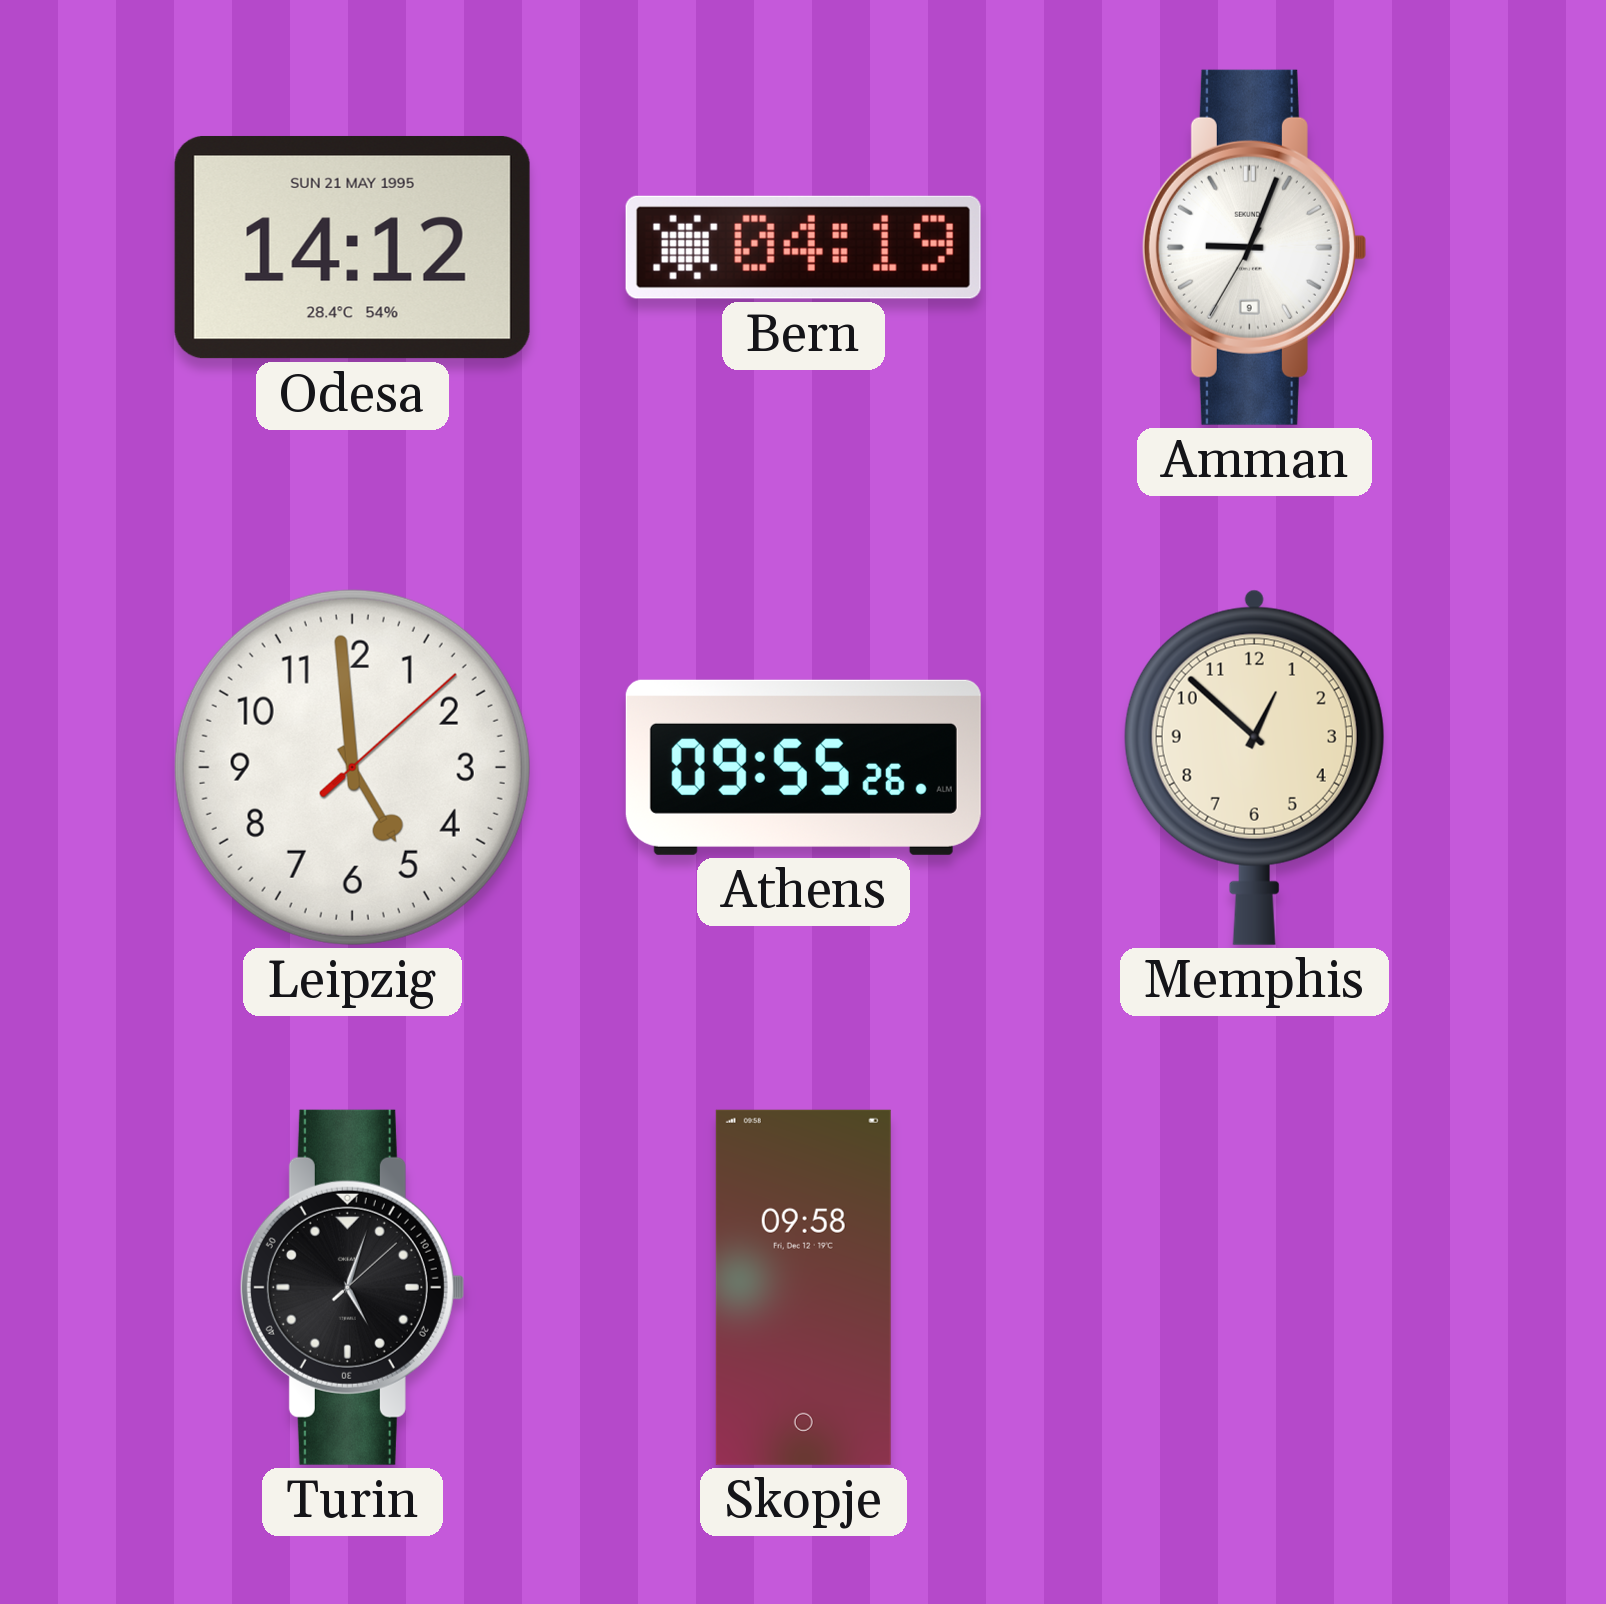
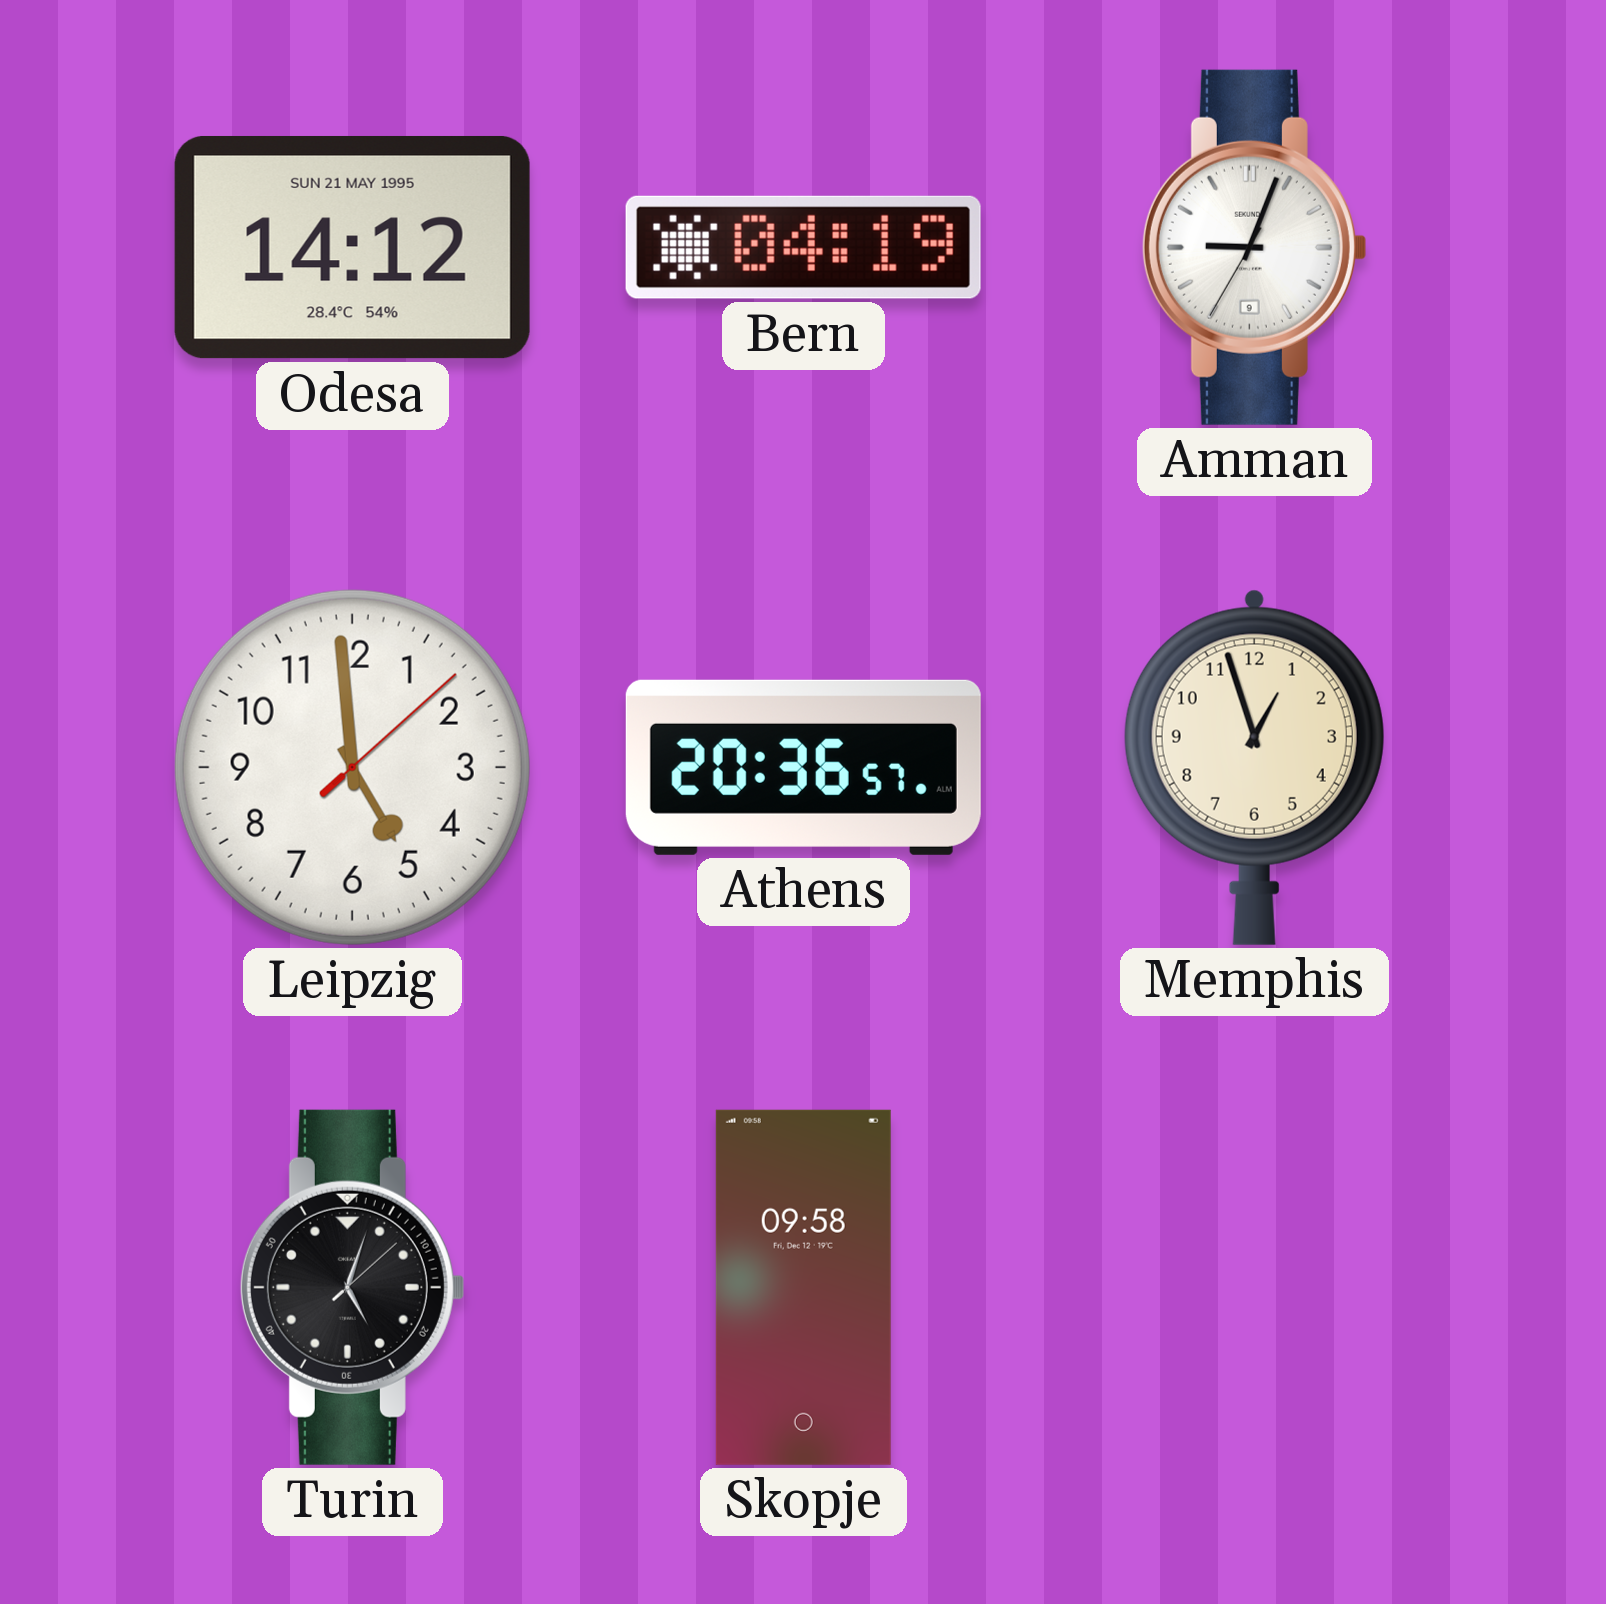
Athens: 09:55 -> 20:36
Memphis: 12:52 -> 12:57
